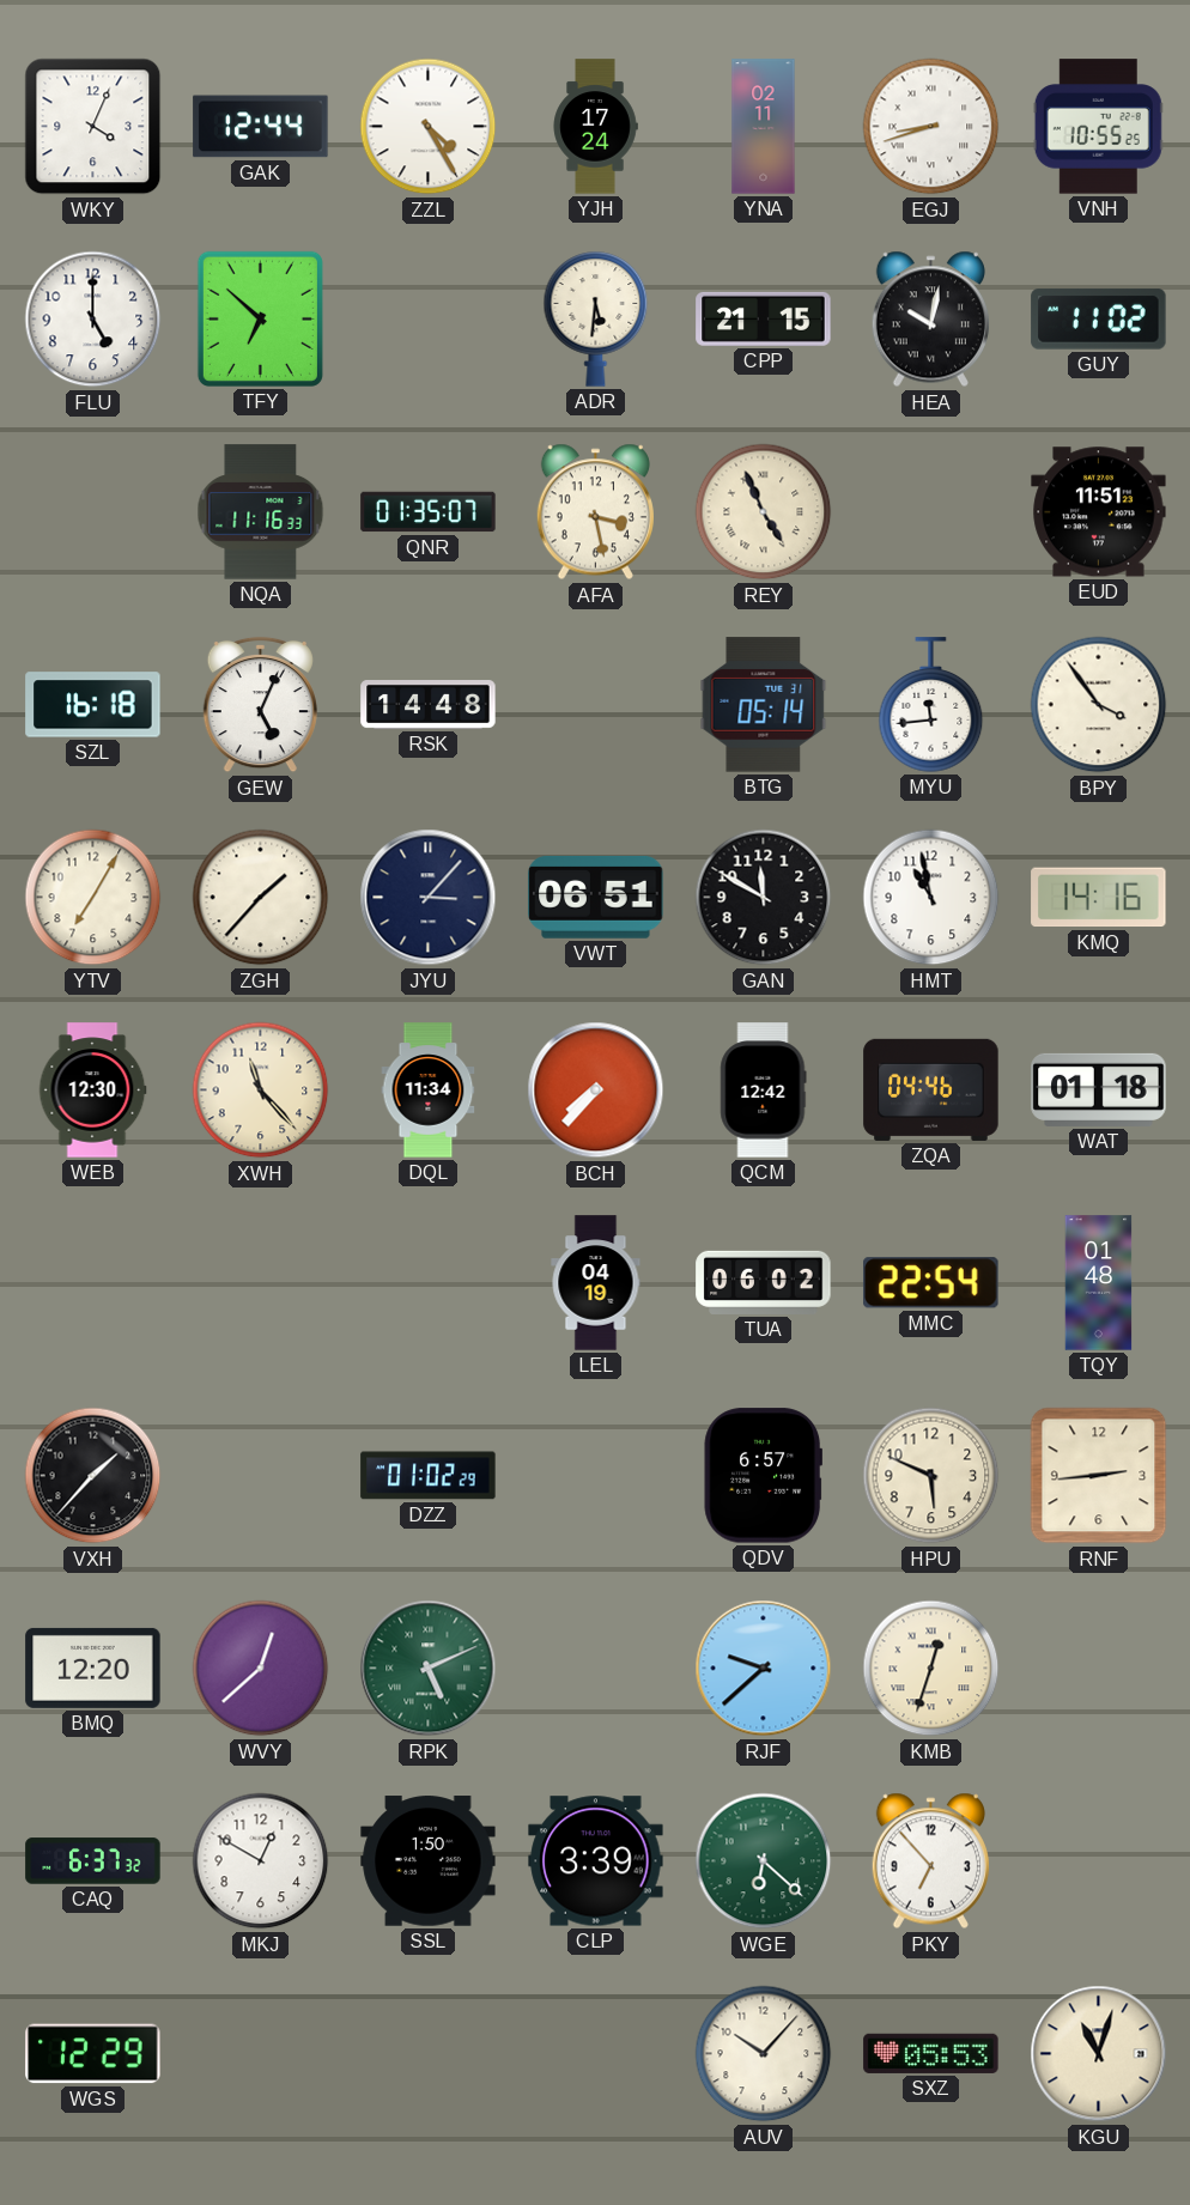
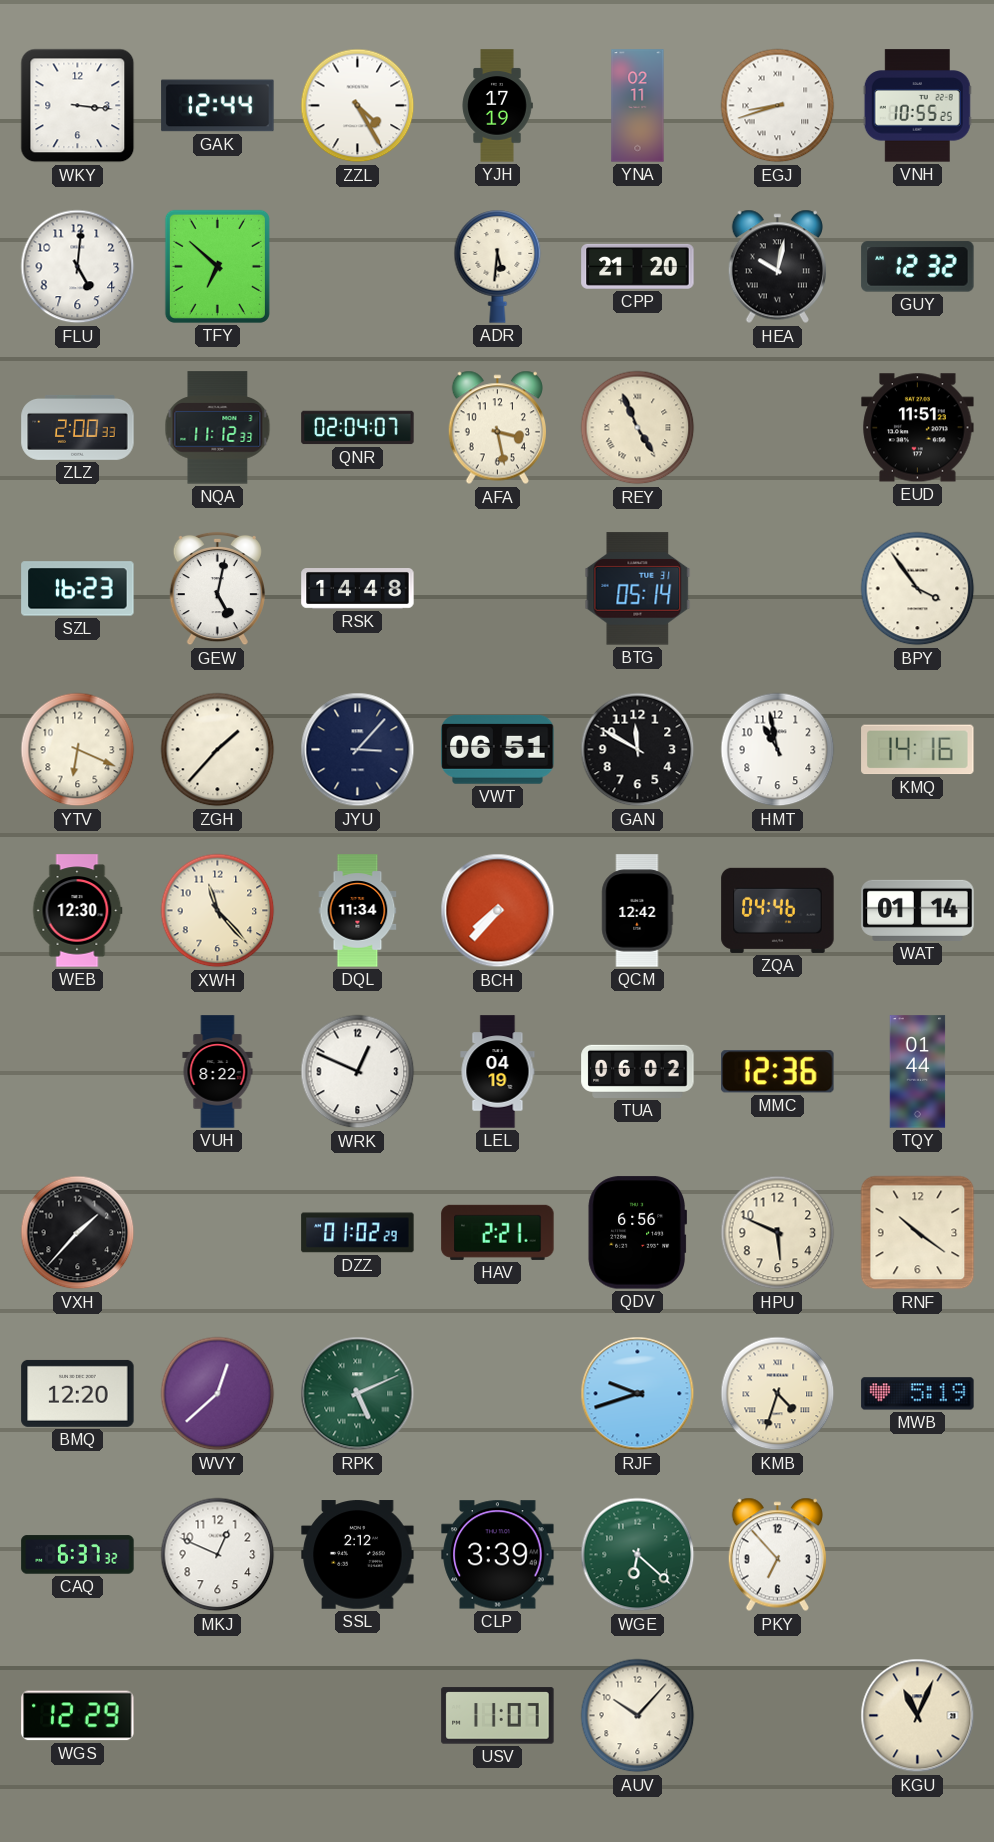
WKY: 4:04 -> 3:16
YJH: 17:24 -> 17:19
FLU: 5:00 -> 5:01
CPP: 21:15 -> 21:20
GUY: 11:02 -> 12:32
ZLZ: none -> 2:00
NQA: 11:16 -> 11:12
QNR: 01:35 -> 02:04
SZL: 16:18 -> 16:23
GEW: 5:04 -> 5:02
MYU: 11:44 -> none
YTV: 7:05 -> 6:19
WAT: 01:18 -> 01:14
VUH: none -> 8:22
WRK: none -> 12:49
MMC: 22:54 -> 12:36
TQY: 01:48 -> 01:44
HAV: none -> 2:21
QDV: 6:57 -> 6:56
RNF: 2:44 -> 10:21
RJF: 9:38 -> 9:42
KMB: 12:33 -> 4:33
MWB: none -> 5:19
MKJ: 12:50 -> 12:49
SSL: 1:50 -> 2:12
USV: none -> 11:07
SXZ: 05:53 -> none
KGU: 11:03 -> 11:04
